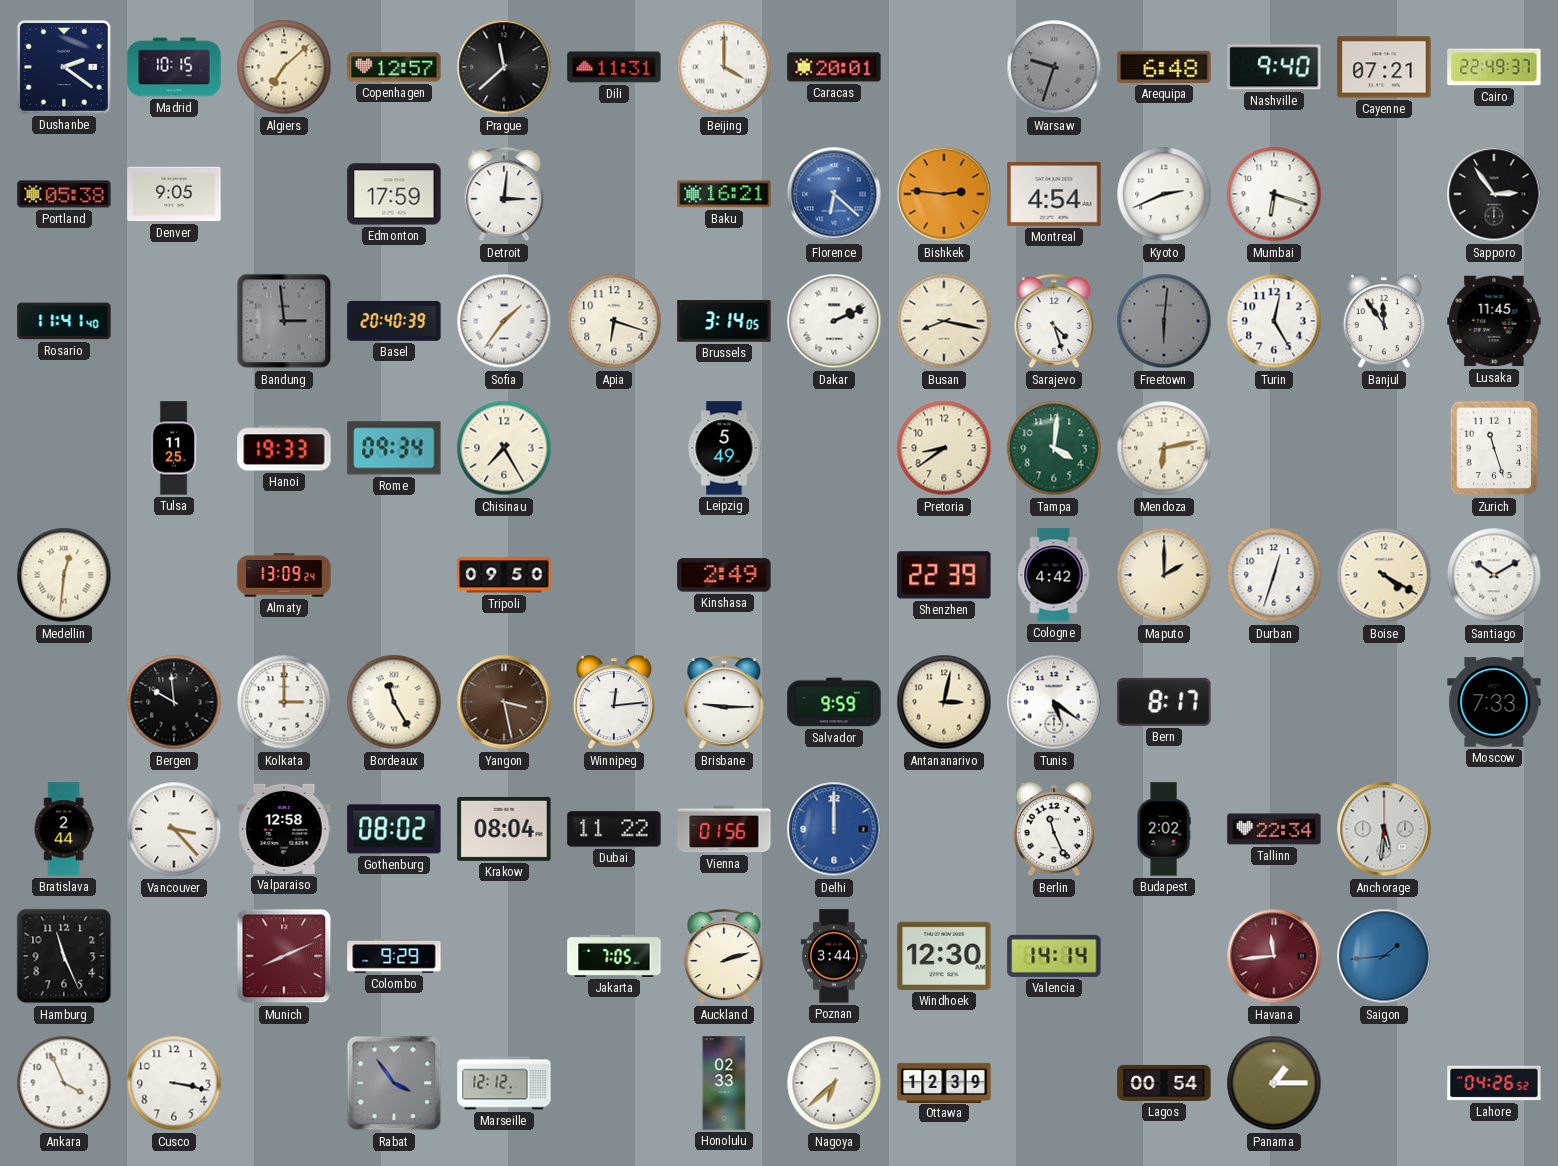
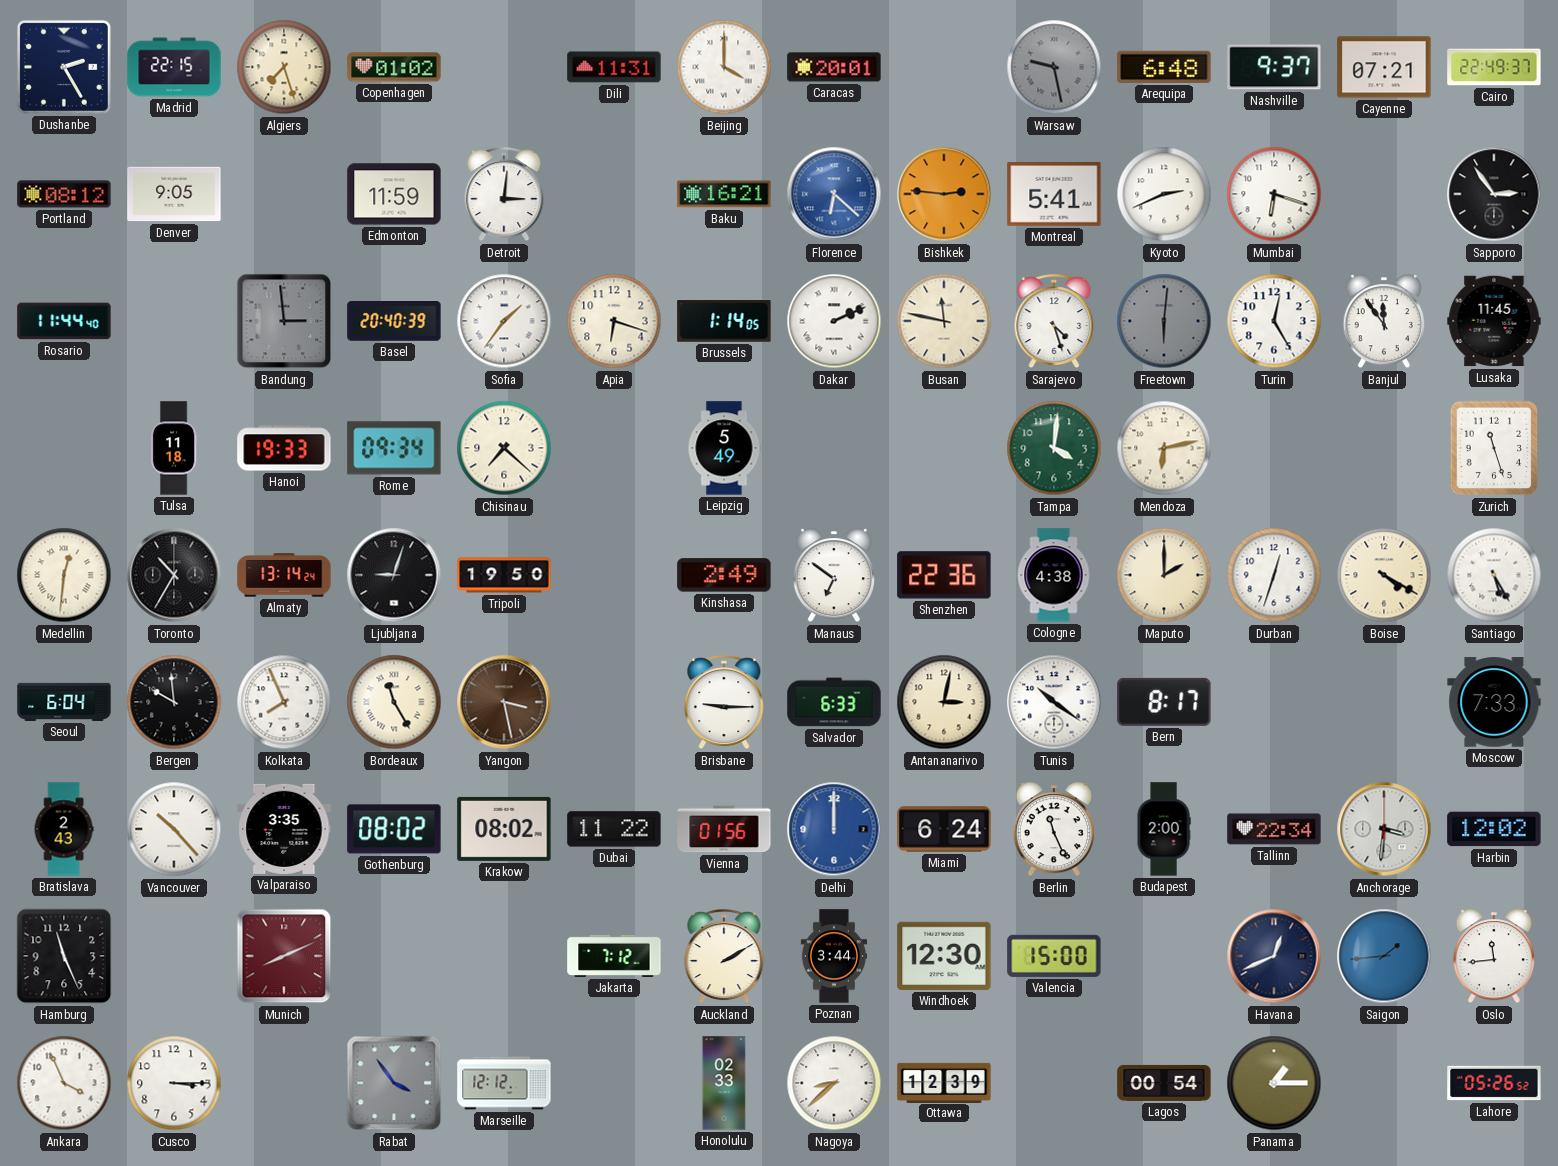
Dushanbe: 2:21 -> 2:25
Madrid: 10:15 -> 22:15
Algiers: 7:08 -> 7:27
Copenhagen: 12:57 -> 01:02
Prague: 11:38 -> none
Warsaw: 9:33 -> 9:28
Nashville: 9:40 -> 9:37
Portland: 05:38 -> 08:12
Edmonton: 17:59 -> 11:59
Montreal: 4:54 -> 5:41
Rosario: 11:41 -> 11:44
Brussels: 3:14 -> 1:14
Busan: 8:17 -> 11:47
Tulsa: 11:25 -> 11:18
Chisinau: 7:25 -> 7:22
Pretoria: 8:39 -> none
Toronto: none -> 10:35
Almaty: 13:09 -> 13:14
Ljubljana: none -> 9:03
Tripoli: 09:50 -> 19:50
Manaus: none -> 6:51
Shenzhen: 22:39 -> 22:36
Cologne: 4:42 -> 4:38
Santiago: 10:10 -> 5:25
Seoul: none -> 6:04
Kolkata: 3:00 -> 7:56
Winnipeg: 12:14 -> none
Salvador: 9:59 -> 6:33
Tunis: 5:21 -> 10:21
Bratislava: 2:44 -> 2:43
Vancouver: 3:23 -> 10:23
Valparaiso: 12:58 -> 3:35
Krakow: 08:04 -> 08:02
Miami: none -> 6:24
Budapest: 2:02 -> 2:00
Anchorage: 5:31 -> 3:31
Harbin: none -> 12:02
Colombo: 9:29 -> none
Jakarta: 7:05 -> 7:12
Auckland: 2:12 -> 2:10
Valencia: 14:14 -> 15:00
Havana: 11:44 -> 12:41
Havana dial: burgundy -> navy
Oslo: none -> 11:44
Cusco: 3:17 -> 3:15
Nagoya: 6:38 -> 8:38
Lahore: 04:26 -> 05:26
